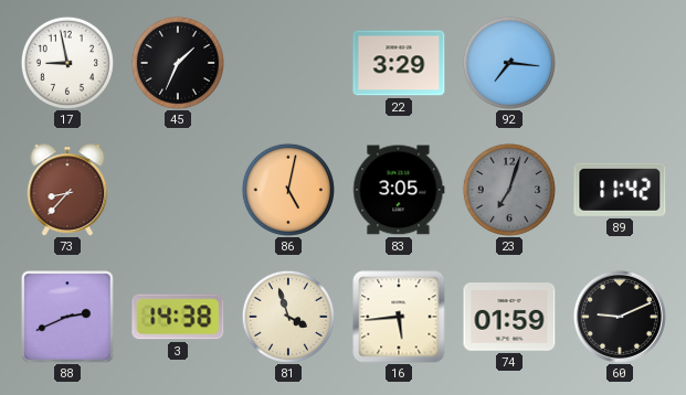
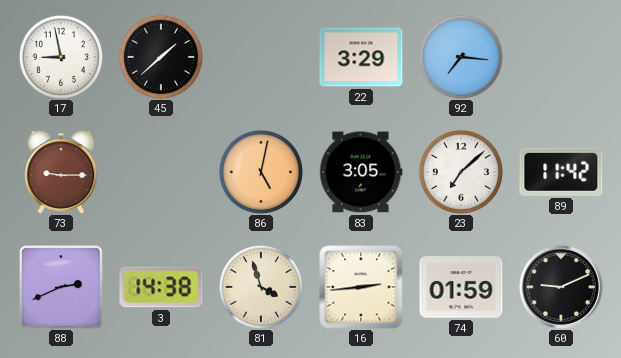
45: 1:34 -> 1:38
73: 8:37 -> 9:15
23: 7:03 -> 7:08
23 dial: grey -> white
16: 5:44 -> 2:44
